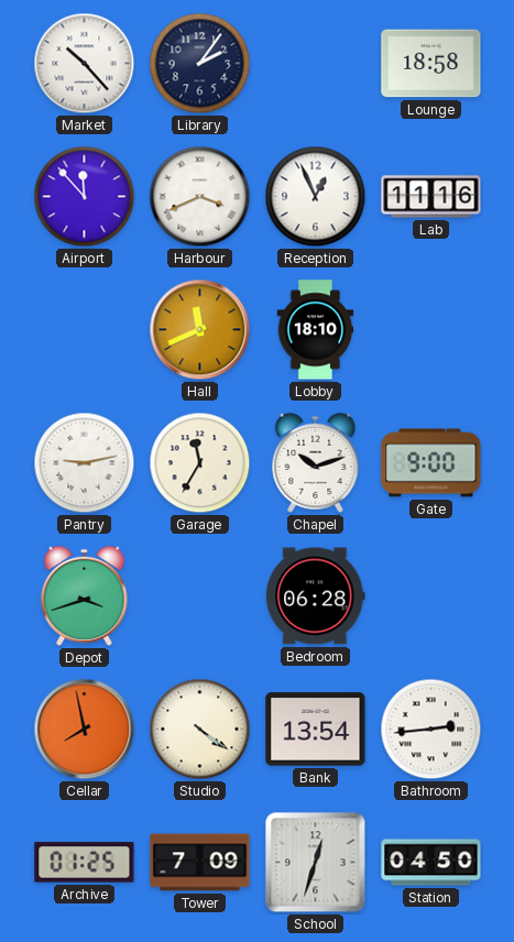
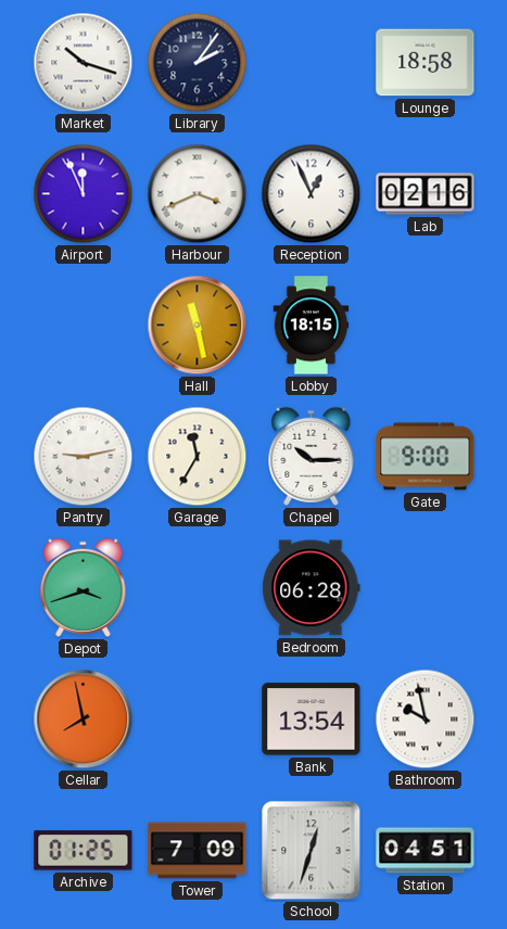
Market: 10:23 -> 10:18
Airport: 11:53 -> 11:56
Lab: 11:16 -> 02:16
Hall: 11:41 -> 11:28
Lobby: 18:10 -> 18:15
Chapel: 10:12 -> 10:15
Studio: 4:21 -> none
Bathroom: 2:44 -> 9:58
Station: 04:50 -> 04:51
